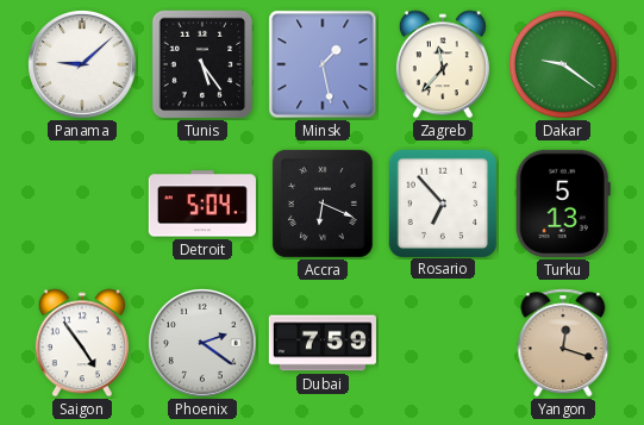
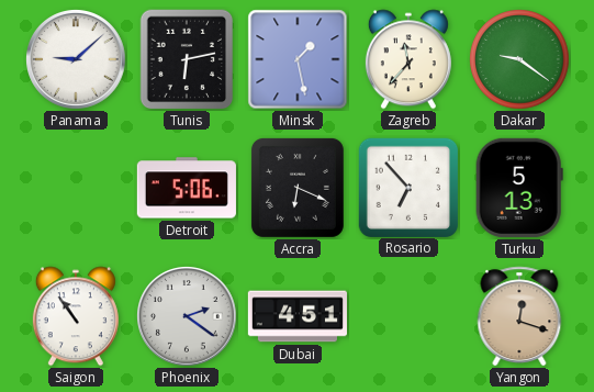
Tunis: 5:24 -> 6:13
Detroit: 5:04 -> 5:06
Saigon: 4:54 -> 10:54
Dubai: 7:59 -> 4:51
